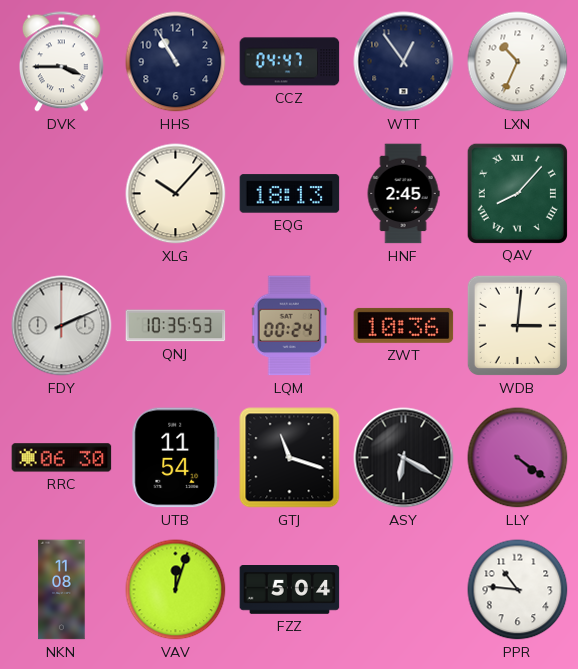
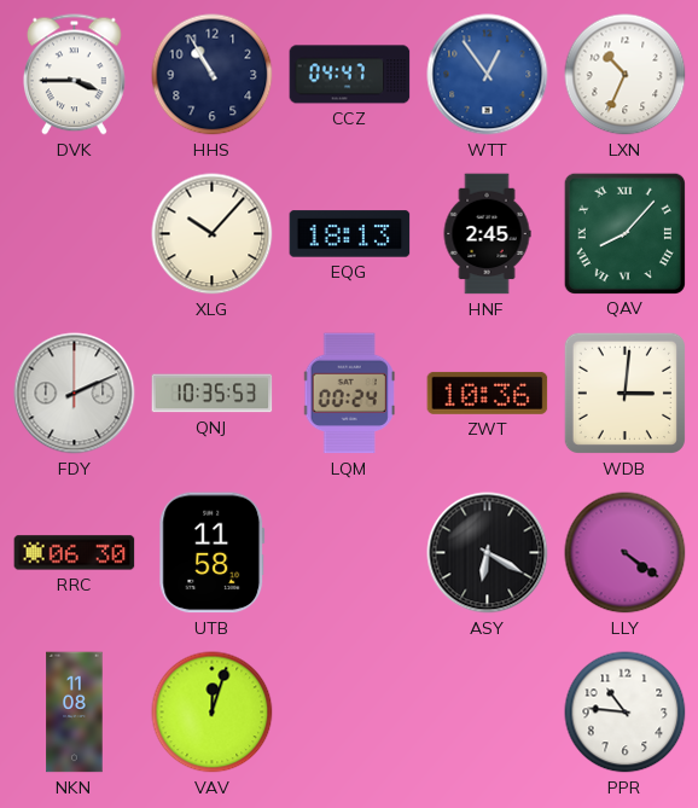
WTT dial: navy -> blue
UTB: 11:54 -> 11:58
GTJ: 11:18 -> none
FZZ: 5:04 -> none
